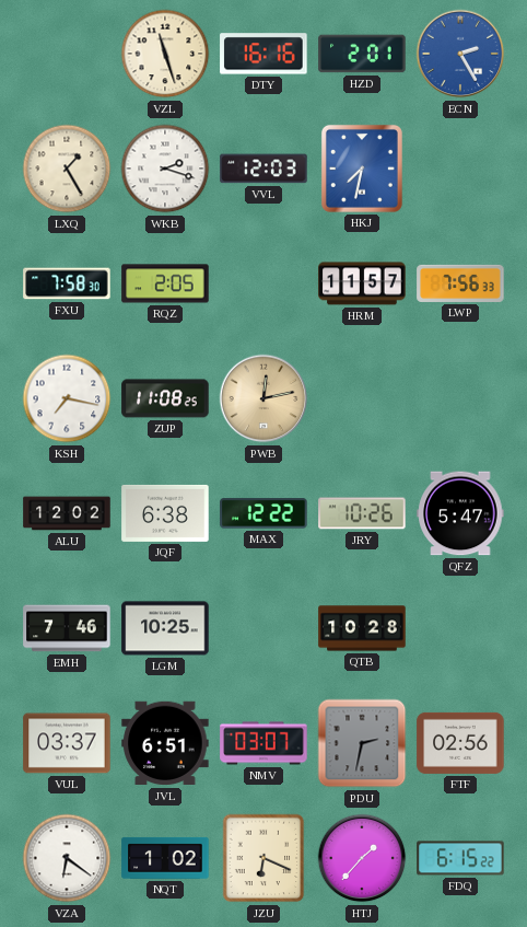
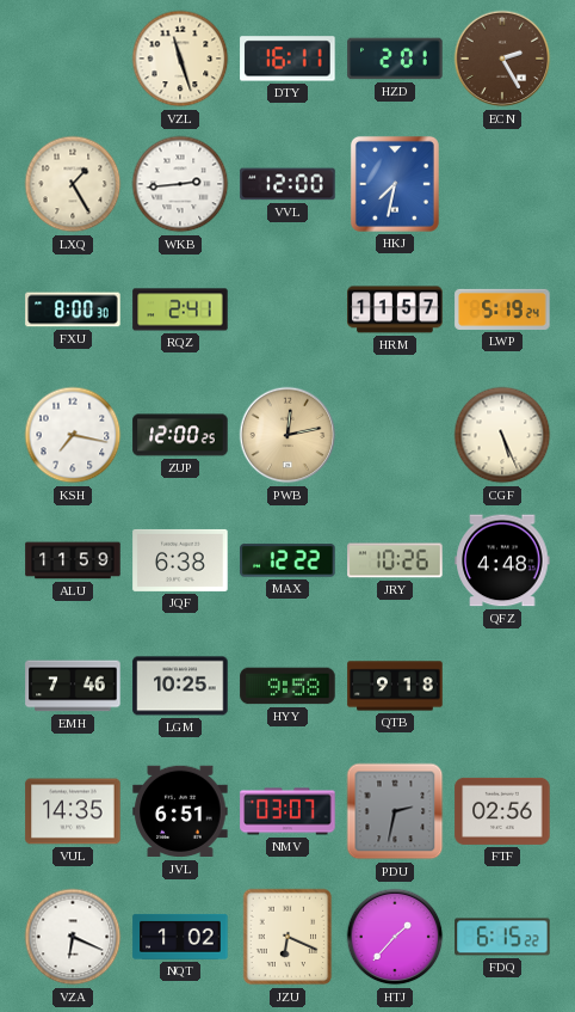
DTY: 16:16 -> 16:11
ECN dial: blue -> brown
WKB: 2:18 -> 2:44
VVL: 12:03 -> 12:00
FXU: 7:58 -> 8:00
RQZ: 2:05 -> 2:41
LWP: 7:56 -> 5:19
ZUP: 11:08 -> 12:00
CGF: none -> 5:26
ALU: 12:02 -> 11:59
QFZ: 5:47 -> 4:48
HYY: none -> 9:58
QTB: 10:28 -> 9:18
VUL: 03:37 -> 14:35
VZA: 6:21 -> 6:19
